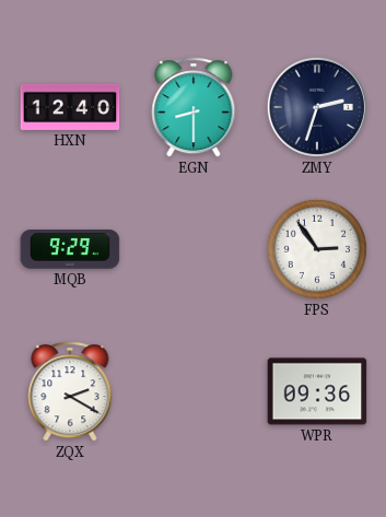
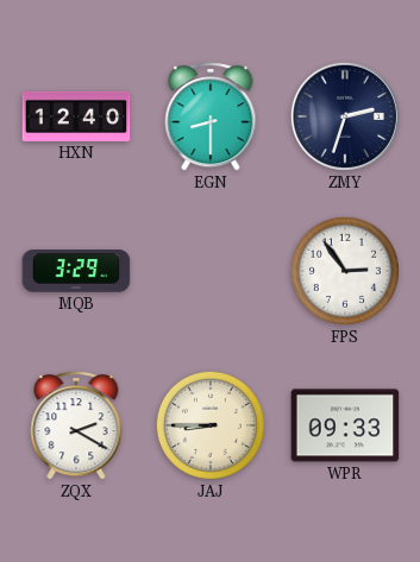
MQB: 9:29 -> 3:29
JAJ: none -> 8:45
WPR: 09:36 -> 09:33
